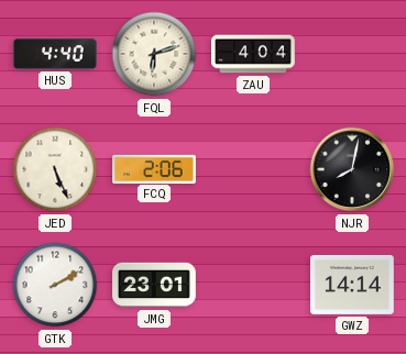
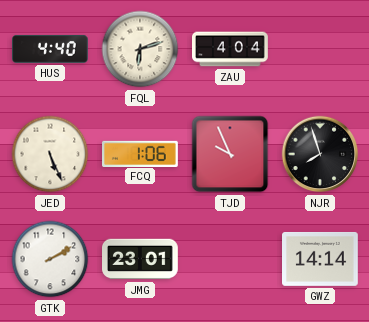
FCQ: 2:06 -> 1:06
TJD: none -> 9:56
NJR: 8:02 -> 7:57
